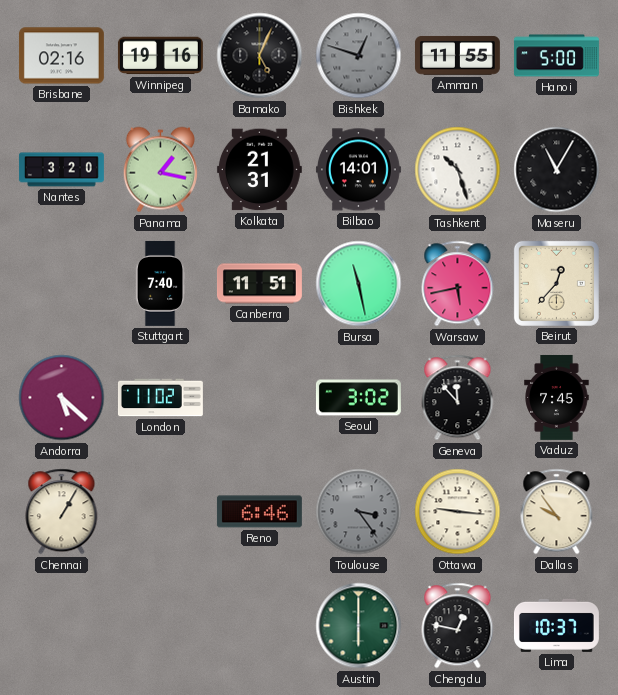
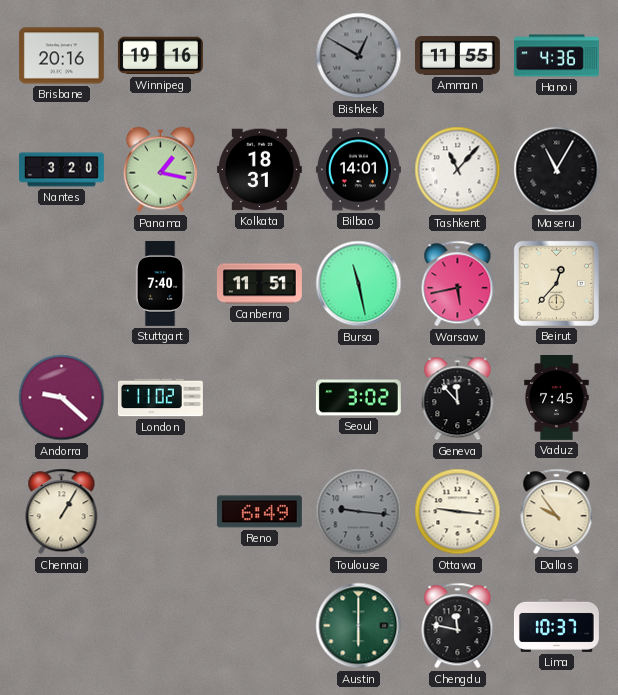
Brisbane: 02:16 -> 20:16
Bamako: 5:04 -> none
Bishkek: 12:48 -> 12:50
Hanoi: 5:00 -> 4:36
Kolkata: 21:31 -> 18:31
Tashkent: 10:27 -> 11:07
Andorra: 5:22 -> 9:22
Reno: 6:46 -> 6:49
Toulouse: 3:24 -> 9:16
Chengdu: 12:47 -> 11:47
